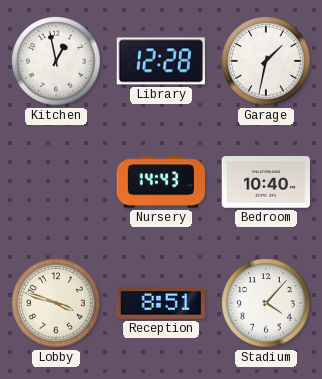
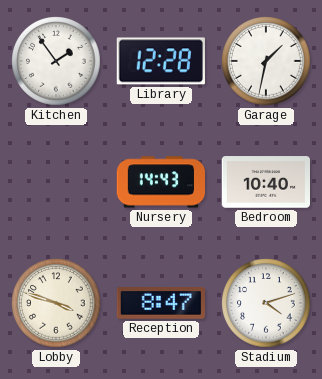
Kitchen: 12:58 -> 1:54
Reception: 8:51 -> 8:47
Stadium: 4:07 -> 4:12
